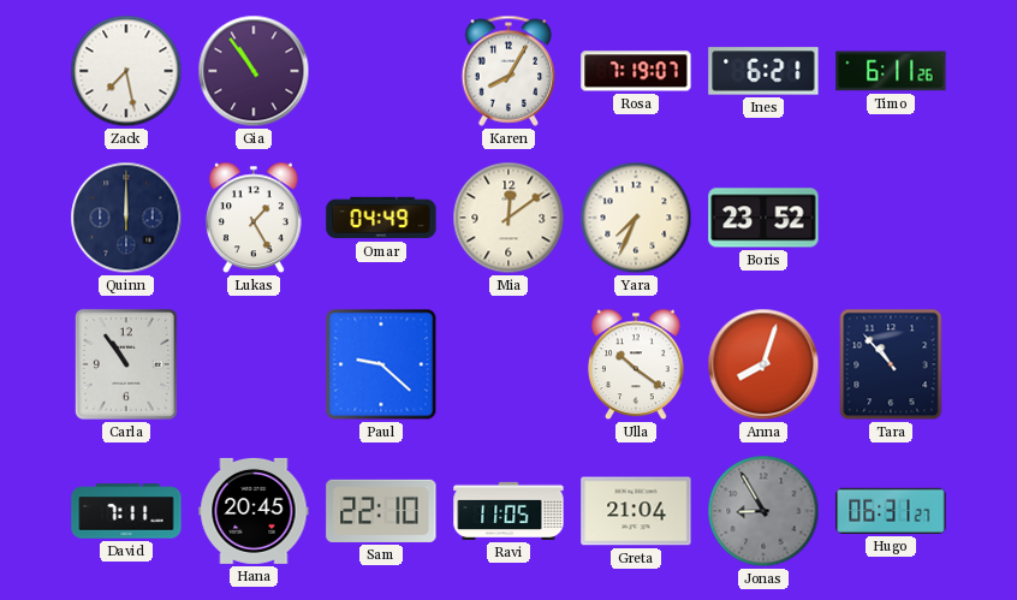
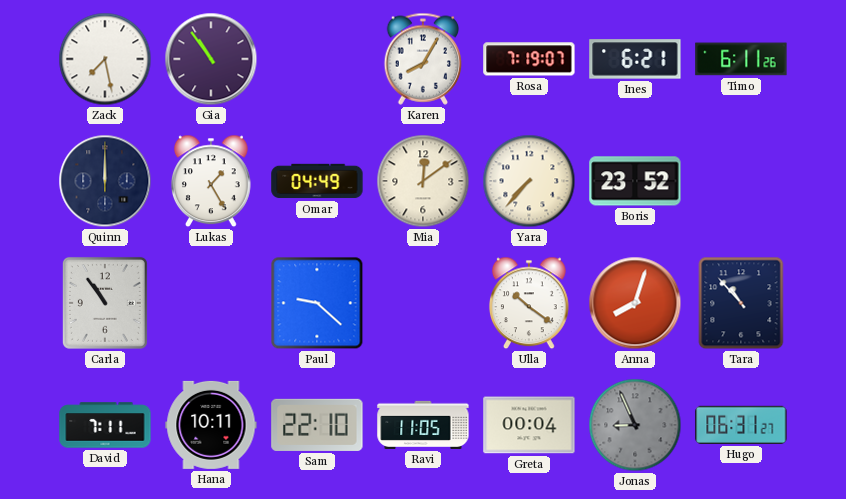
Yara: 7:34 -> 7:37
Hana: 20:45 -> 10:11
Greta: 21:04 -> 00:04
Jonas: 8:55 -> 8:56
